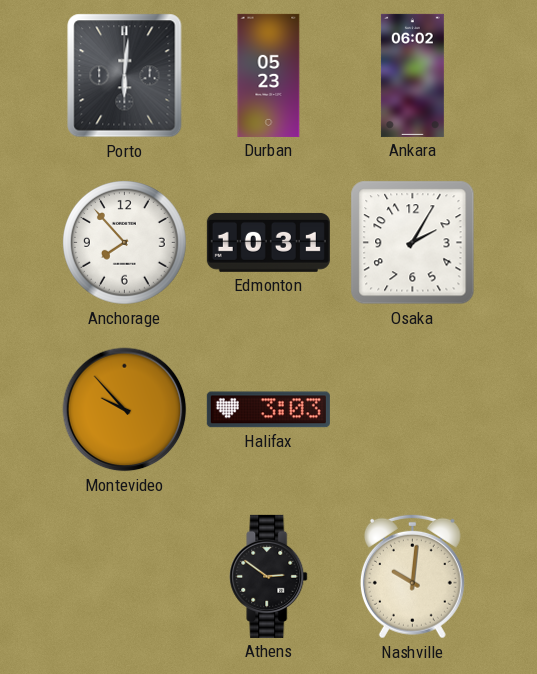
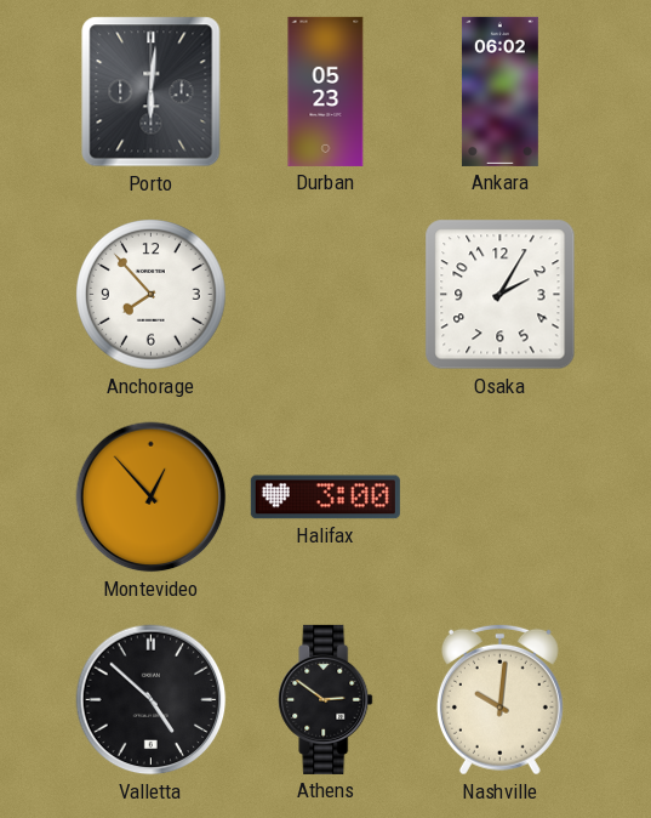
Edmonton: 10:31 -> none
Montevideo: 9:53 -> 12:53
Halifax: 3:03 -> 3:00
Valletta: none -> 4:52
